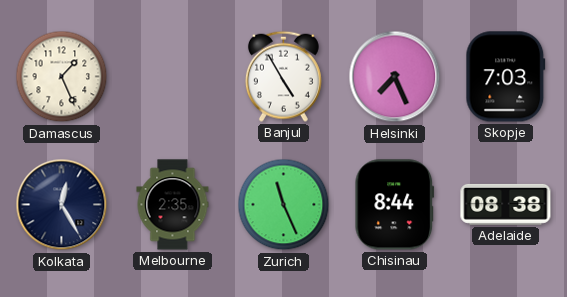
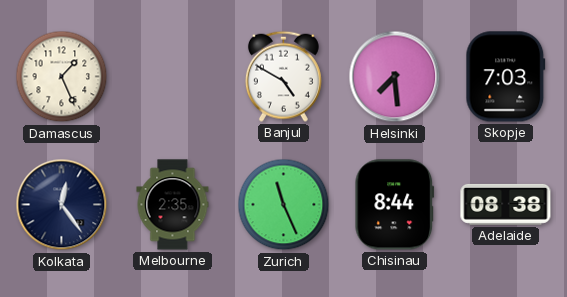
Banjul: 4:55 -> 4:50
Helsinki: 7:26 -> 7:29
Kolkata: 12:25 -> 12:24
